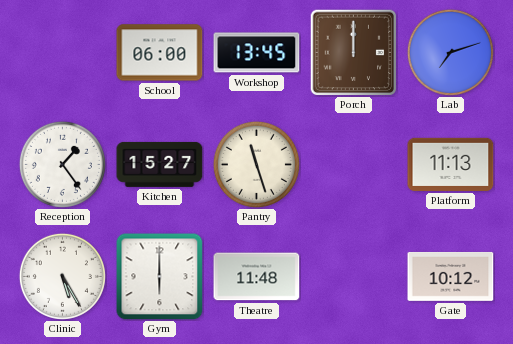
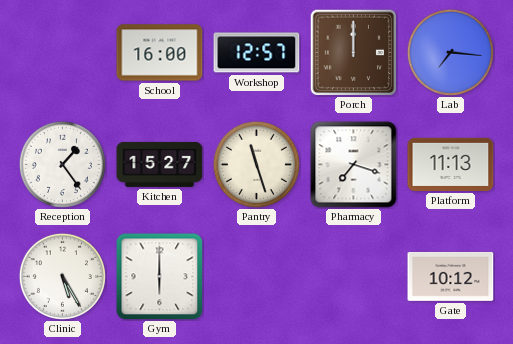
School: 06:00 -> 16:00
Workshop: 13:45 -> 12:57
Lab: 7:12 -> 7:16
Pharmacy: none -> 7:18
Theatre: 11:48 -> none
